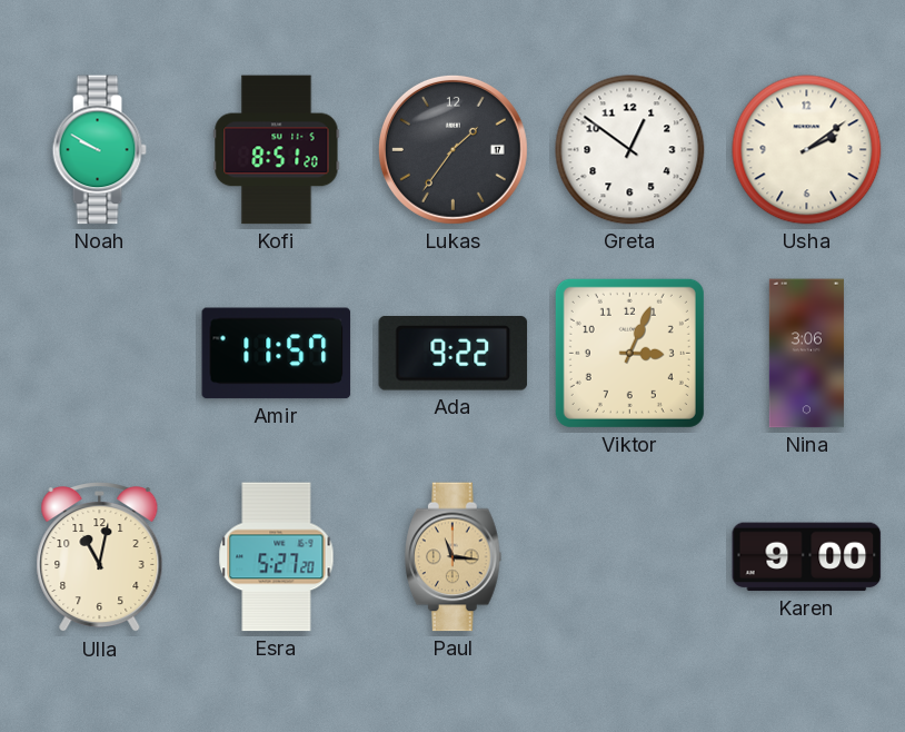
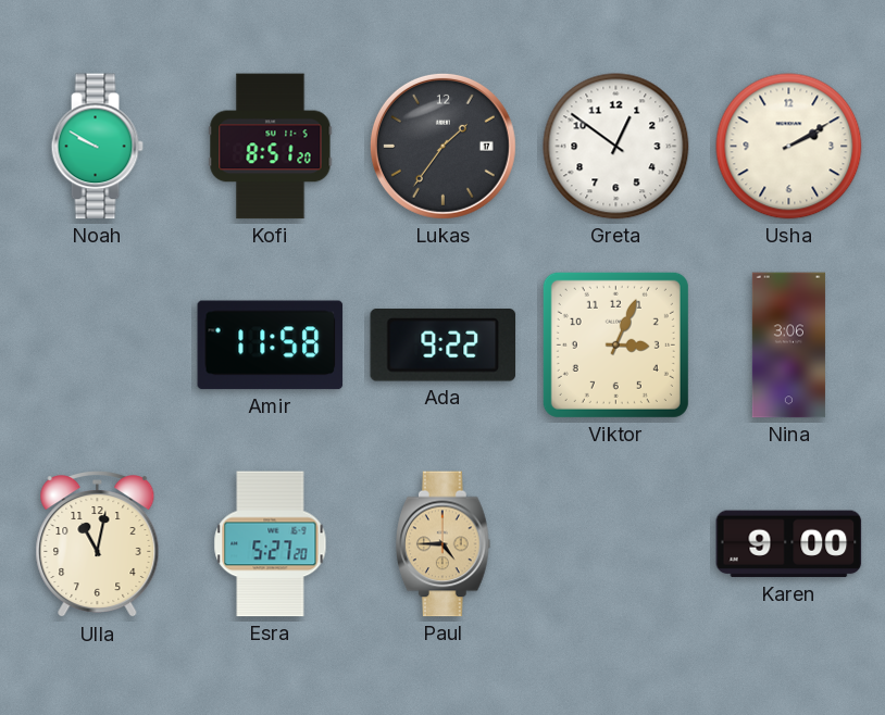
Usha: 2:09 -> 2:10
Amir: 11:57 -> 11:58
Paul: 11:16 -> 4:45
